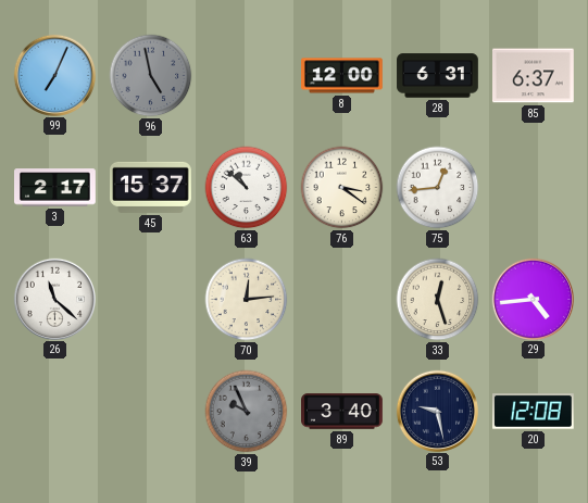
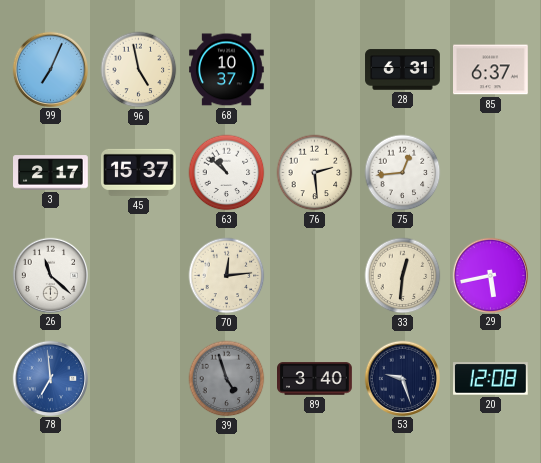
96 dial: grey -> cream
68: none -> 10:37
8: 12:00 -> none
76: 3:21 -> 2:29
33: 12:27 -> 12:31
29: 4:44 -> 5:43
78: none -> 6:59
39: 9:56 -> 4:57
53: 9:28 -> 9:27
